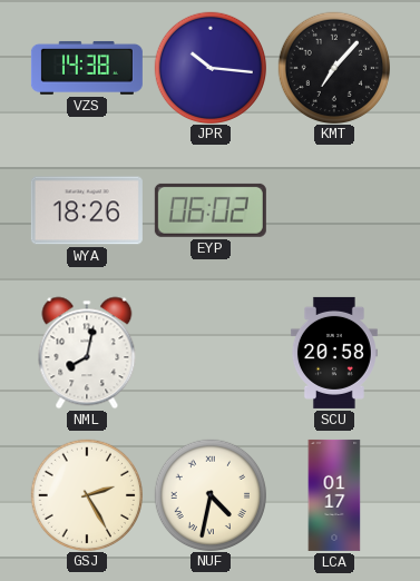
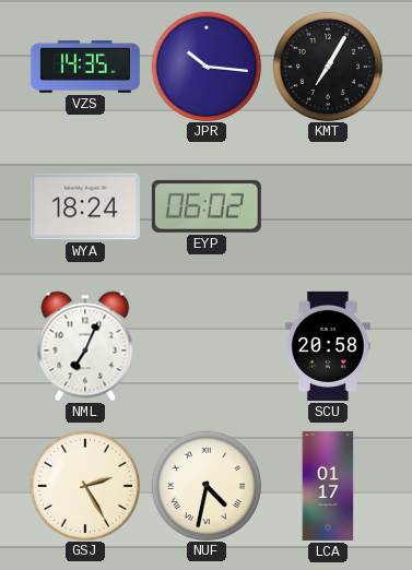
VZS: 14:38 -> 14:35
KMT: 7:07 -> 7:05
WYA: 18:26 -> 18:24
NML: 8:02 -> 7:04
